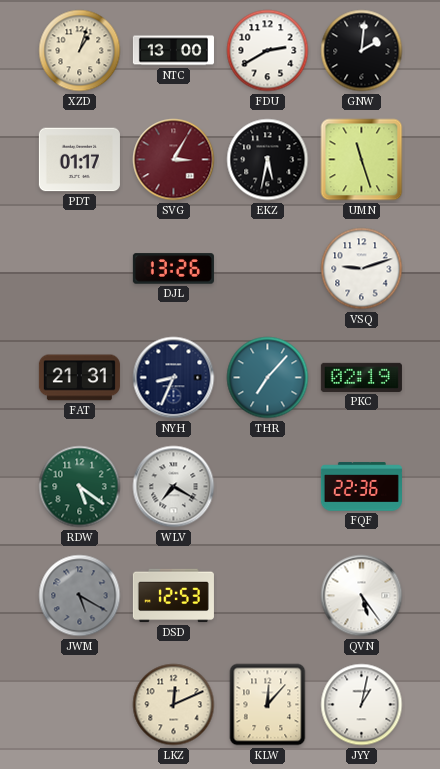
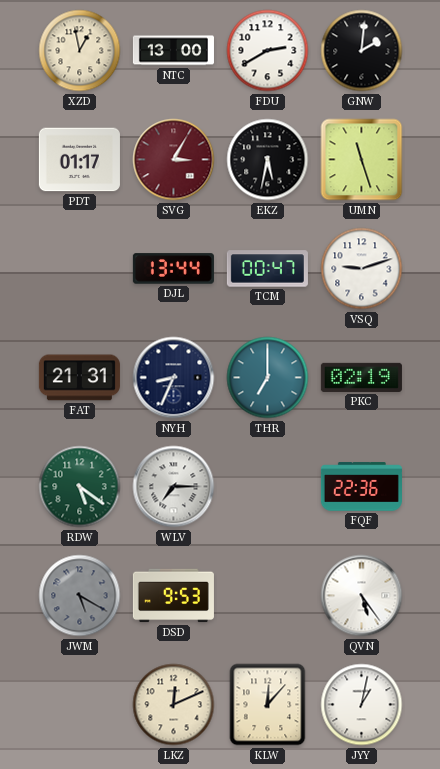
XZD: 1:03 -> 12:58
DJL: 13:26 -> 13:44
TCM: none -> 00:47
THR: 7:07 -> 7:00
WLV: 7:20 -> 7:15
DSD: 12:53 -> 9:53
